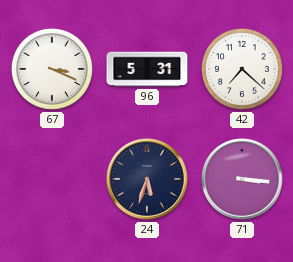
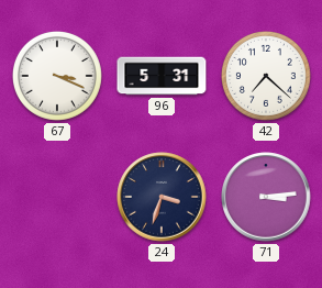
24: 5:33 -> 3:33
71: 3:16 -> 3:14
